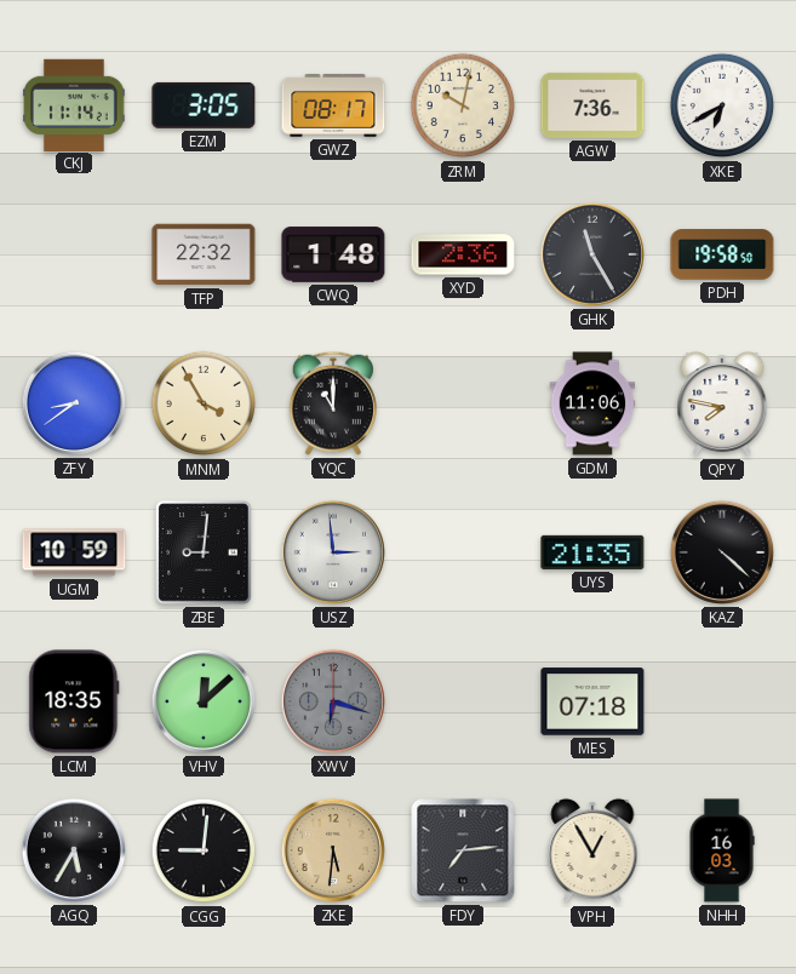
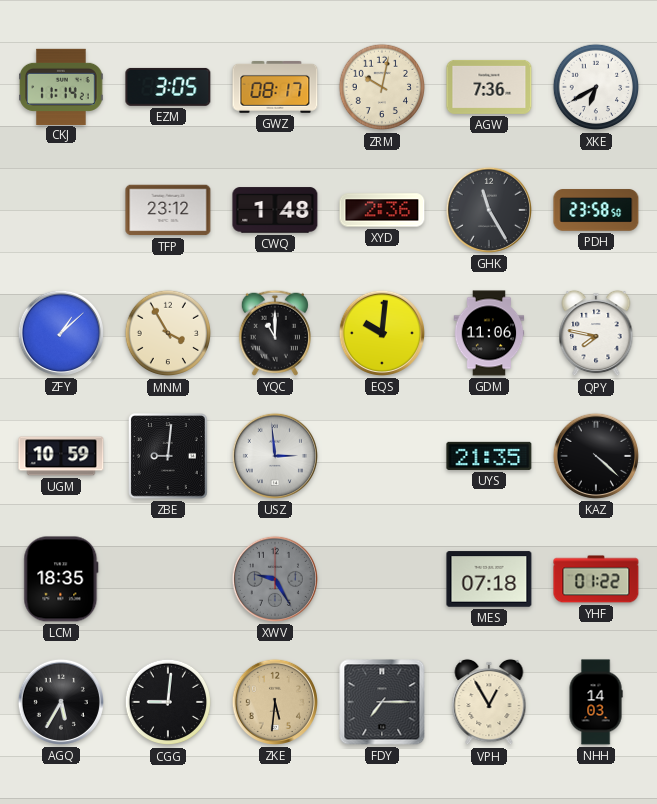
TFP: 22:32 -> 23:12
PDH: 19:58 -> 23:58
ZFY: 8:39 -> 1:08
EQS: none -> 10:01
VHV: 12:08 -> none
XWV: 6:18 -> 9:25
YHF: none -> 01:22
FDY: 7:14 -> 7:15
NHH: 16:03 -> 14:03
